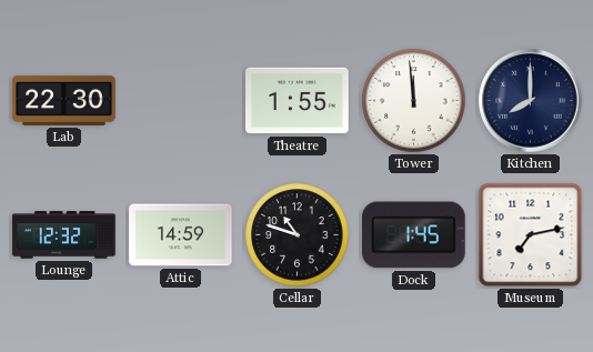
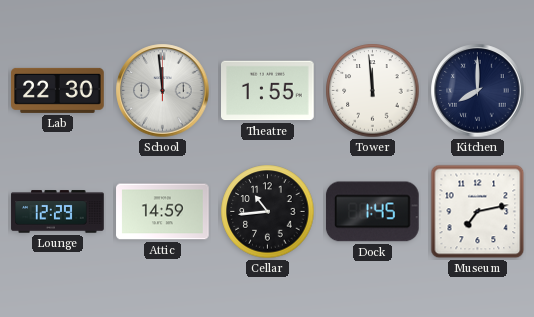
School: none -> 11:59
Lounge: 12:32 -> 12:29
Cellar: 10:48 -> 10:44
